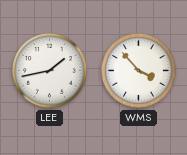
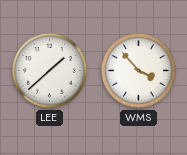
LEE: 1:43 -> 1:38
